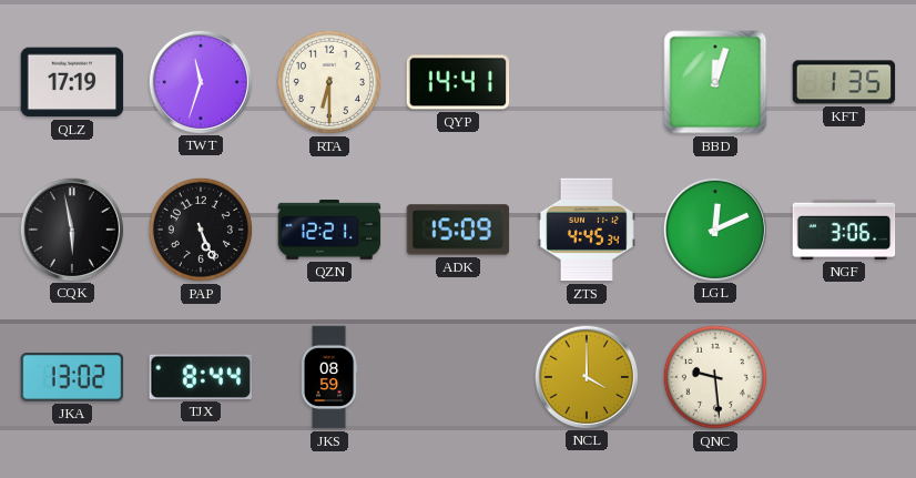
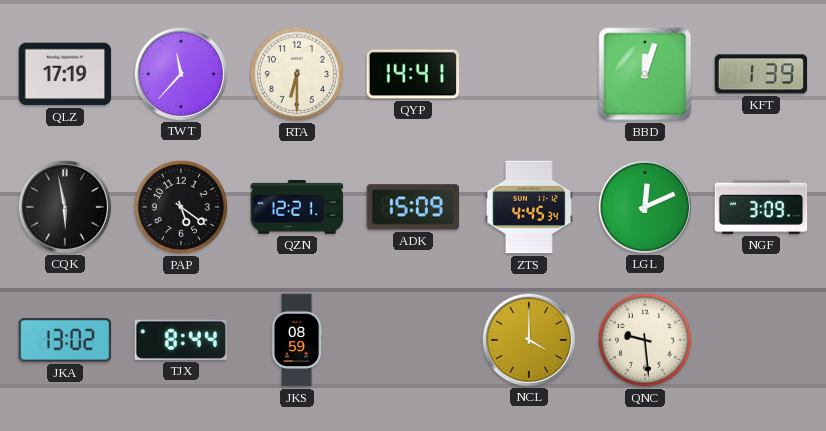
TWT: 11:33 -> 11:37
KFT: 1:35 -> 1:39
PAP: 5:26 -> 5:21
NGF: 3:06 -> 3:09
